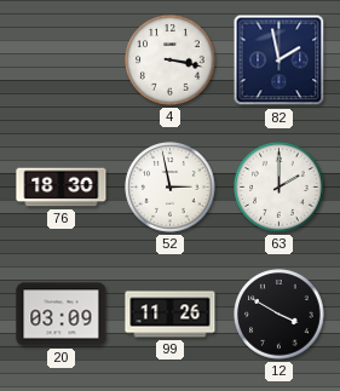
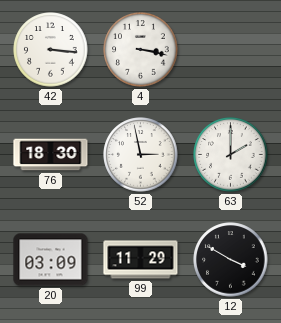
42: none -> 3:16
82: 1:58 -> none
99: 11:26 -> 11:29
